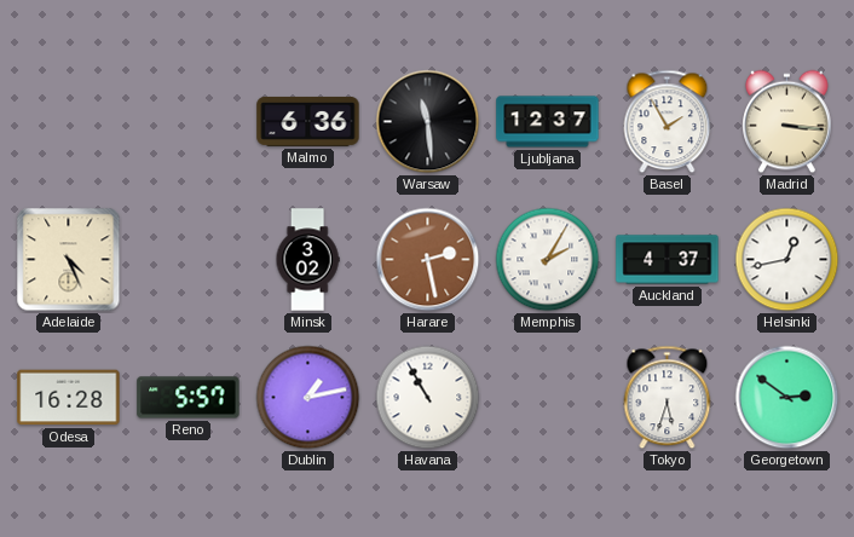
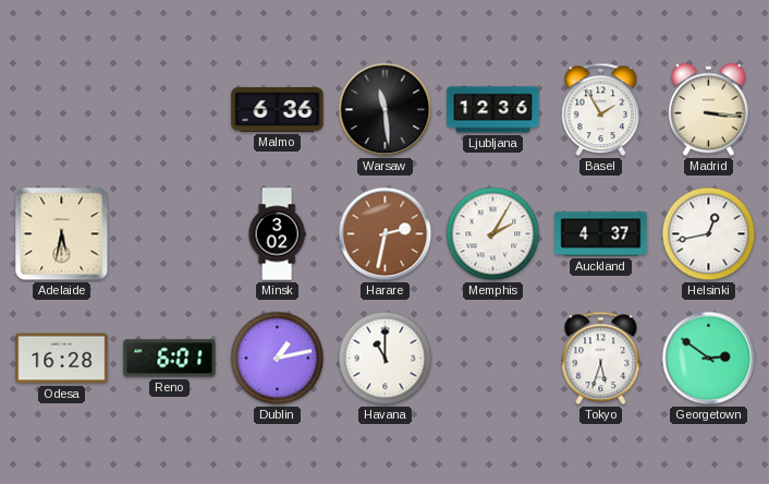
Ljubljana: 12:37 -> 12:36
Adelaide: 4:26 -> 5:32
Harare: 2:28 -> 2:32
Reno: 5:57 -> 6:01
Havana: 10:55 -> 11:00
